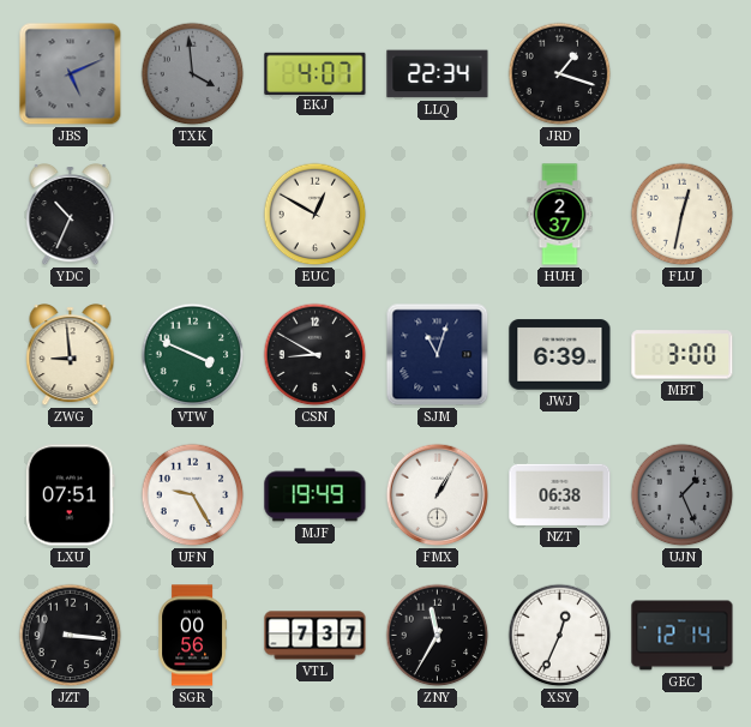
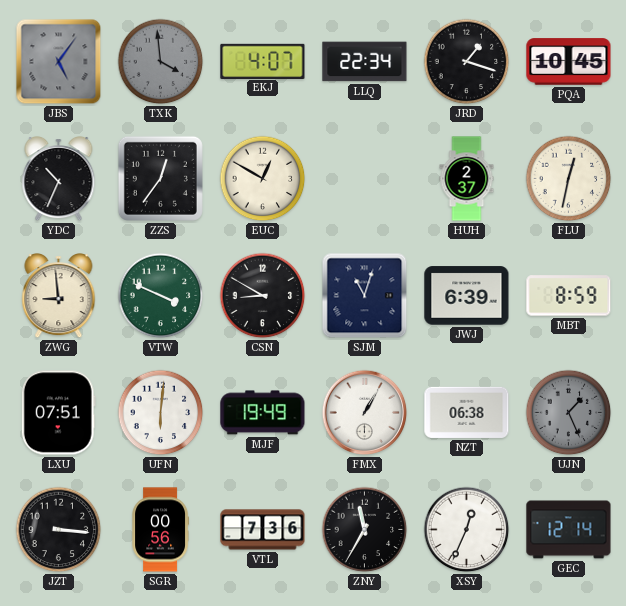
JBS: 5:11 -> 5:06
PQA: none -> 10:45
ZZS: none -> 12:36
MBT: 3:00 -> 8:59
UFN: 9:25 -> 6:01
VTL: 7:37 -> 7:36
